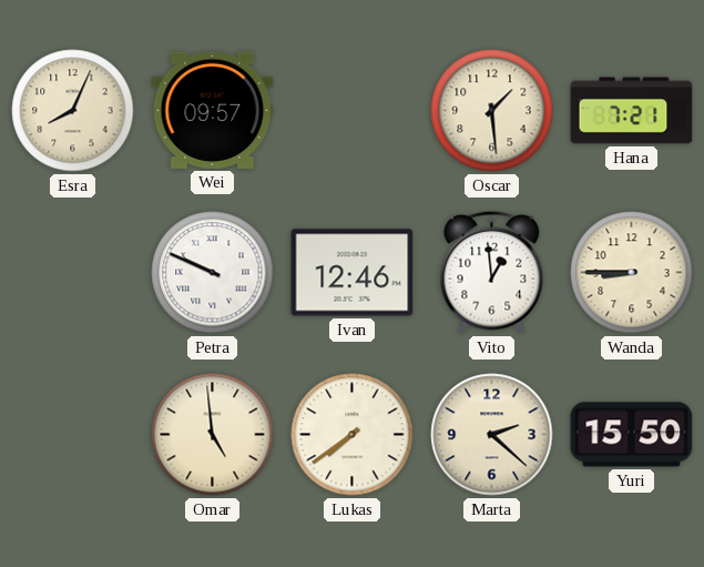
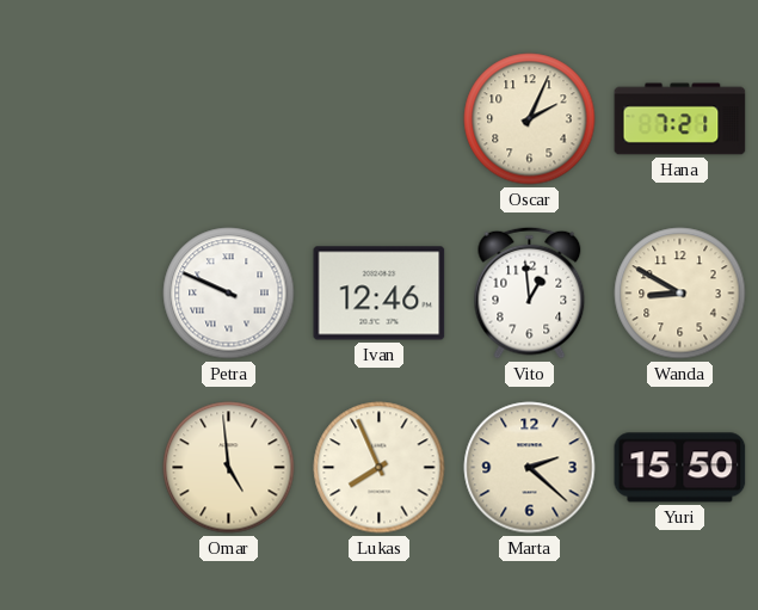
Esra: 8:04 -> none
Wei: 09:57 -> none
Oscar: 1:29 -> 2:04
Wanda: 8:45 -> 8:50
Lukas: 7:39 -> 7:56
